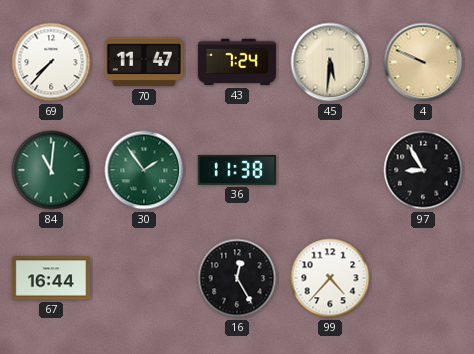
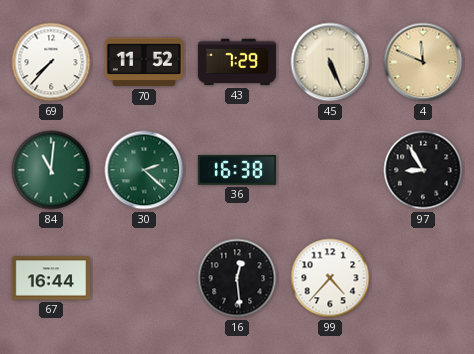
70: 11:47 -> 11:52
43: 7:24 -> 7:29
45: 5:31 -> 5:26
4: 9:49 -> 11:49
30: 1:54 -> 2:22
36: 11:38 -> 16:38
16: 12:25 -> 12:29
